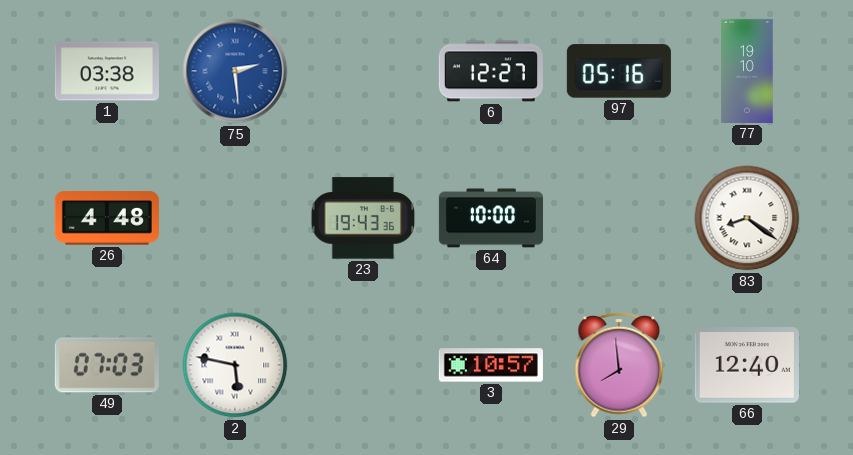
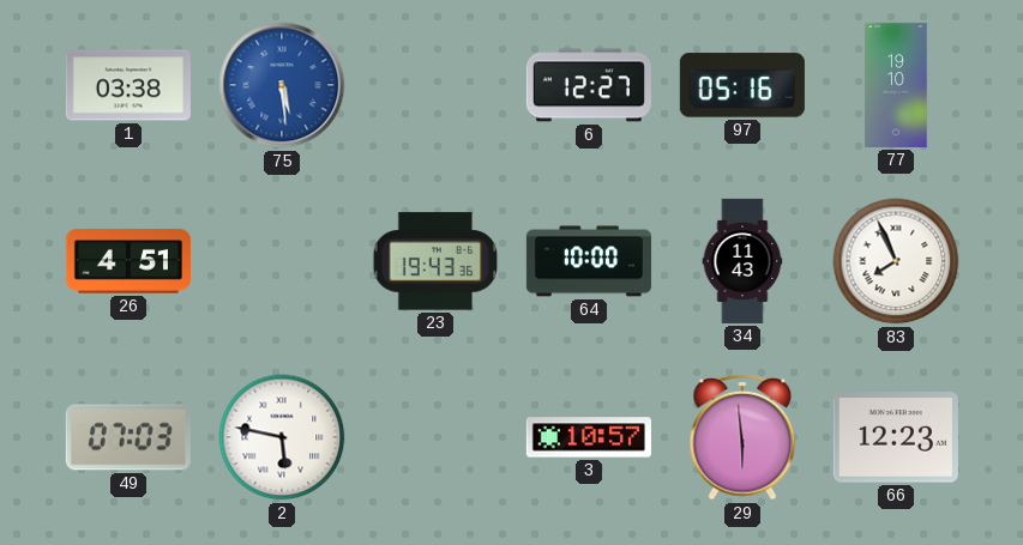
75: 2:29 -> 5:29
26: 4:48 -> 4:51
34: none -> 11:43
83: 8:21 -> 7:56
29: 7:59 -> 5:59
66: 12:40 -> 12:23
